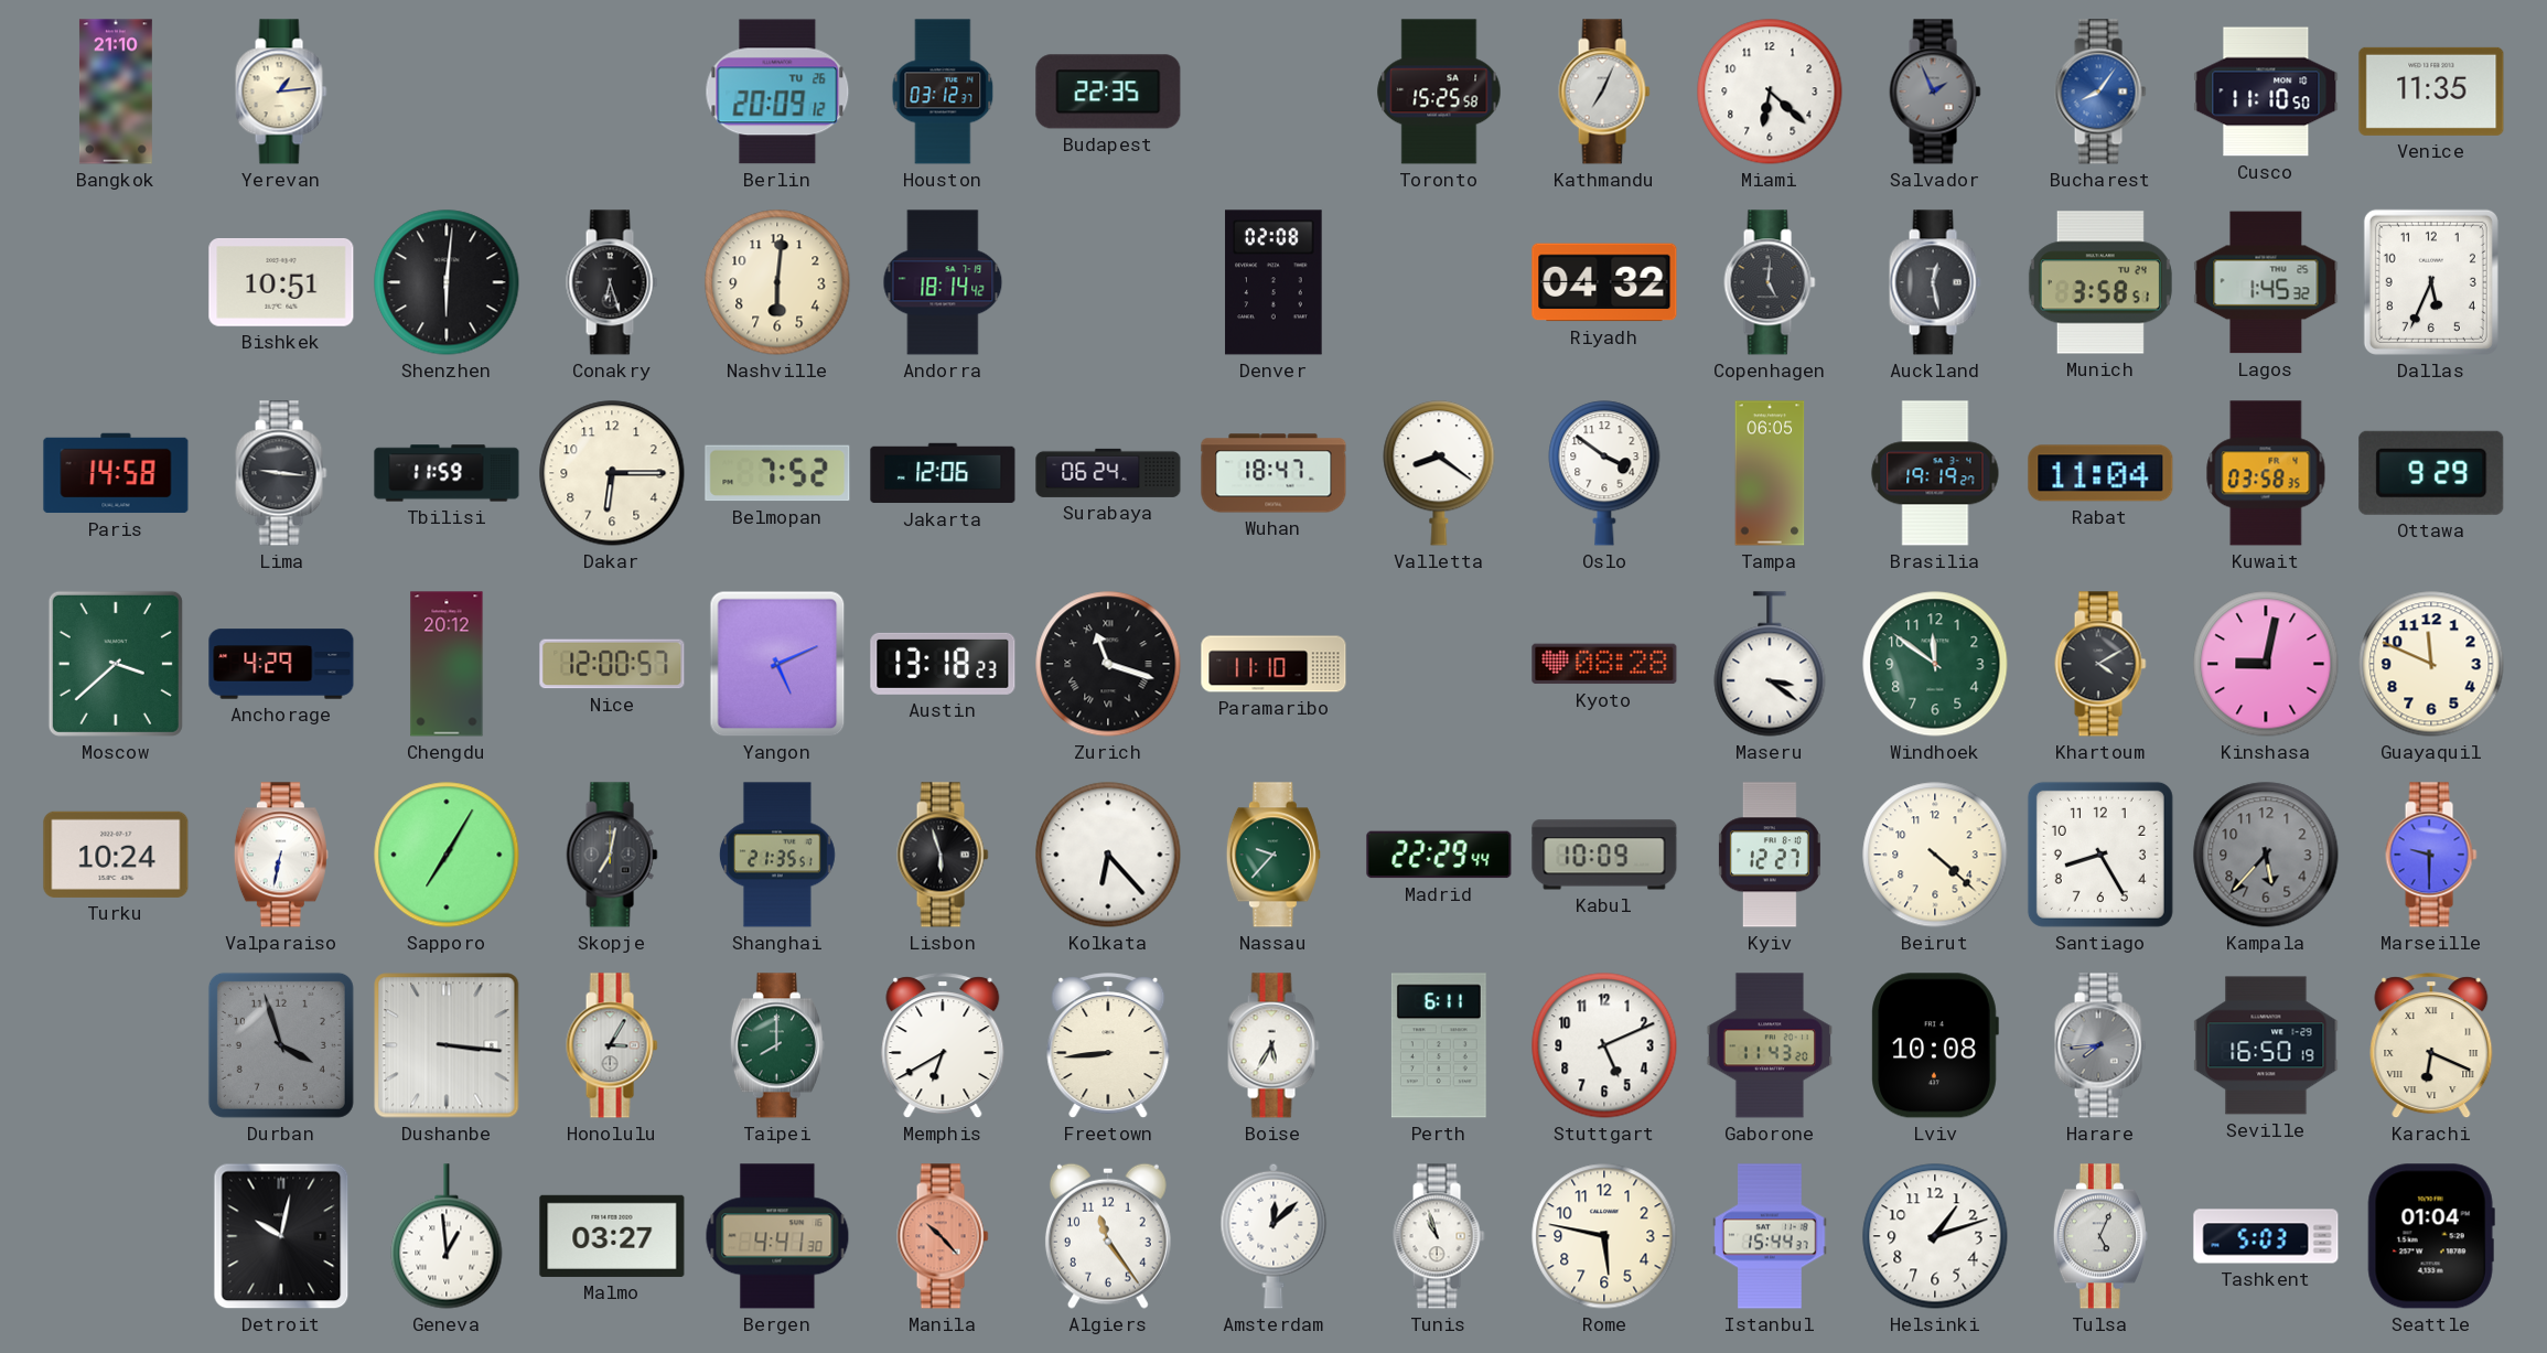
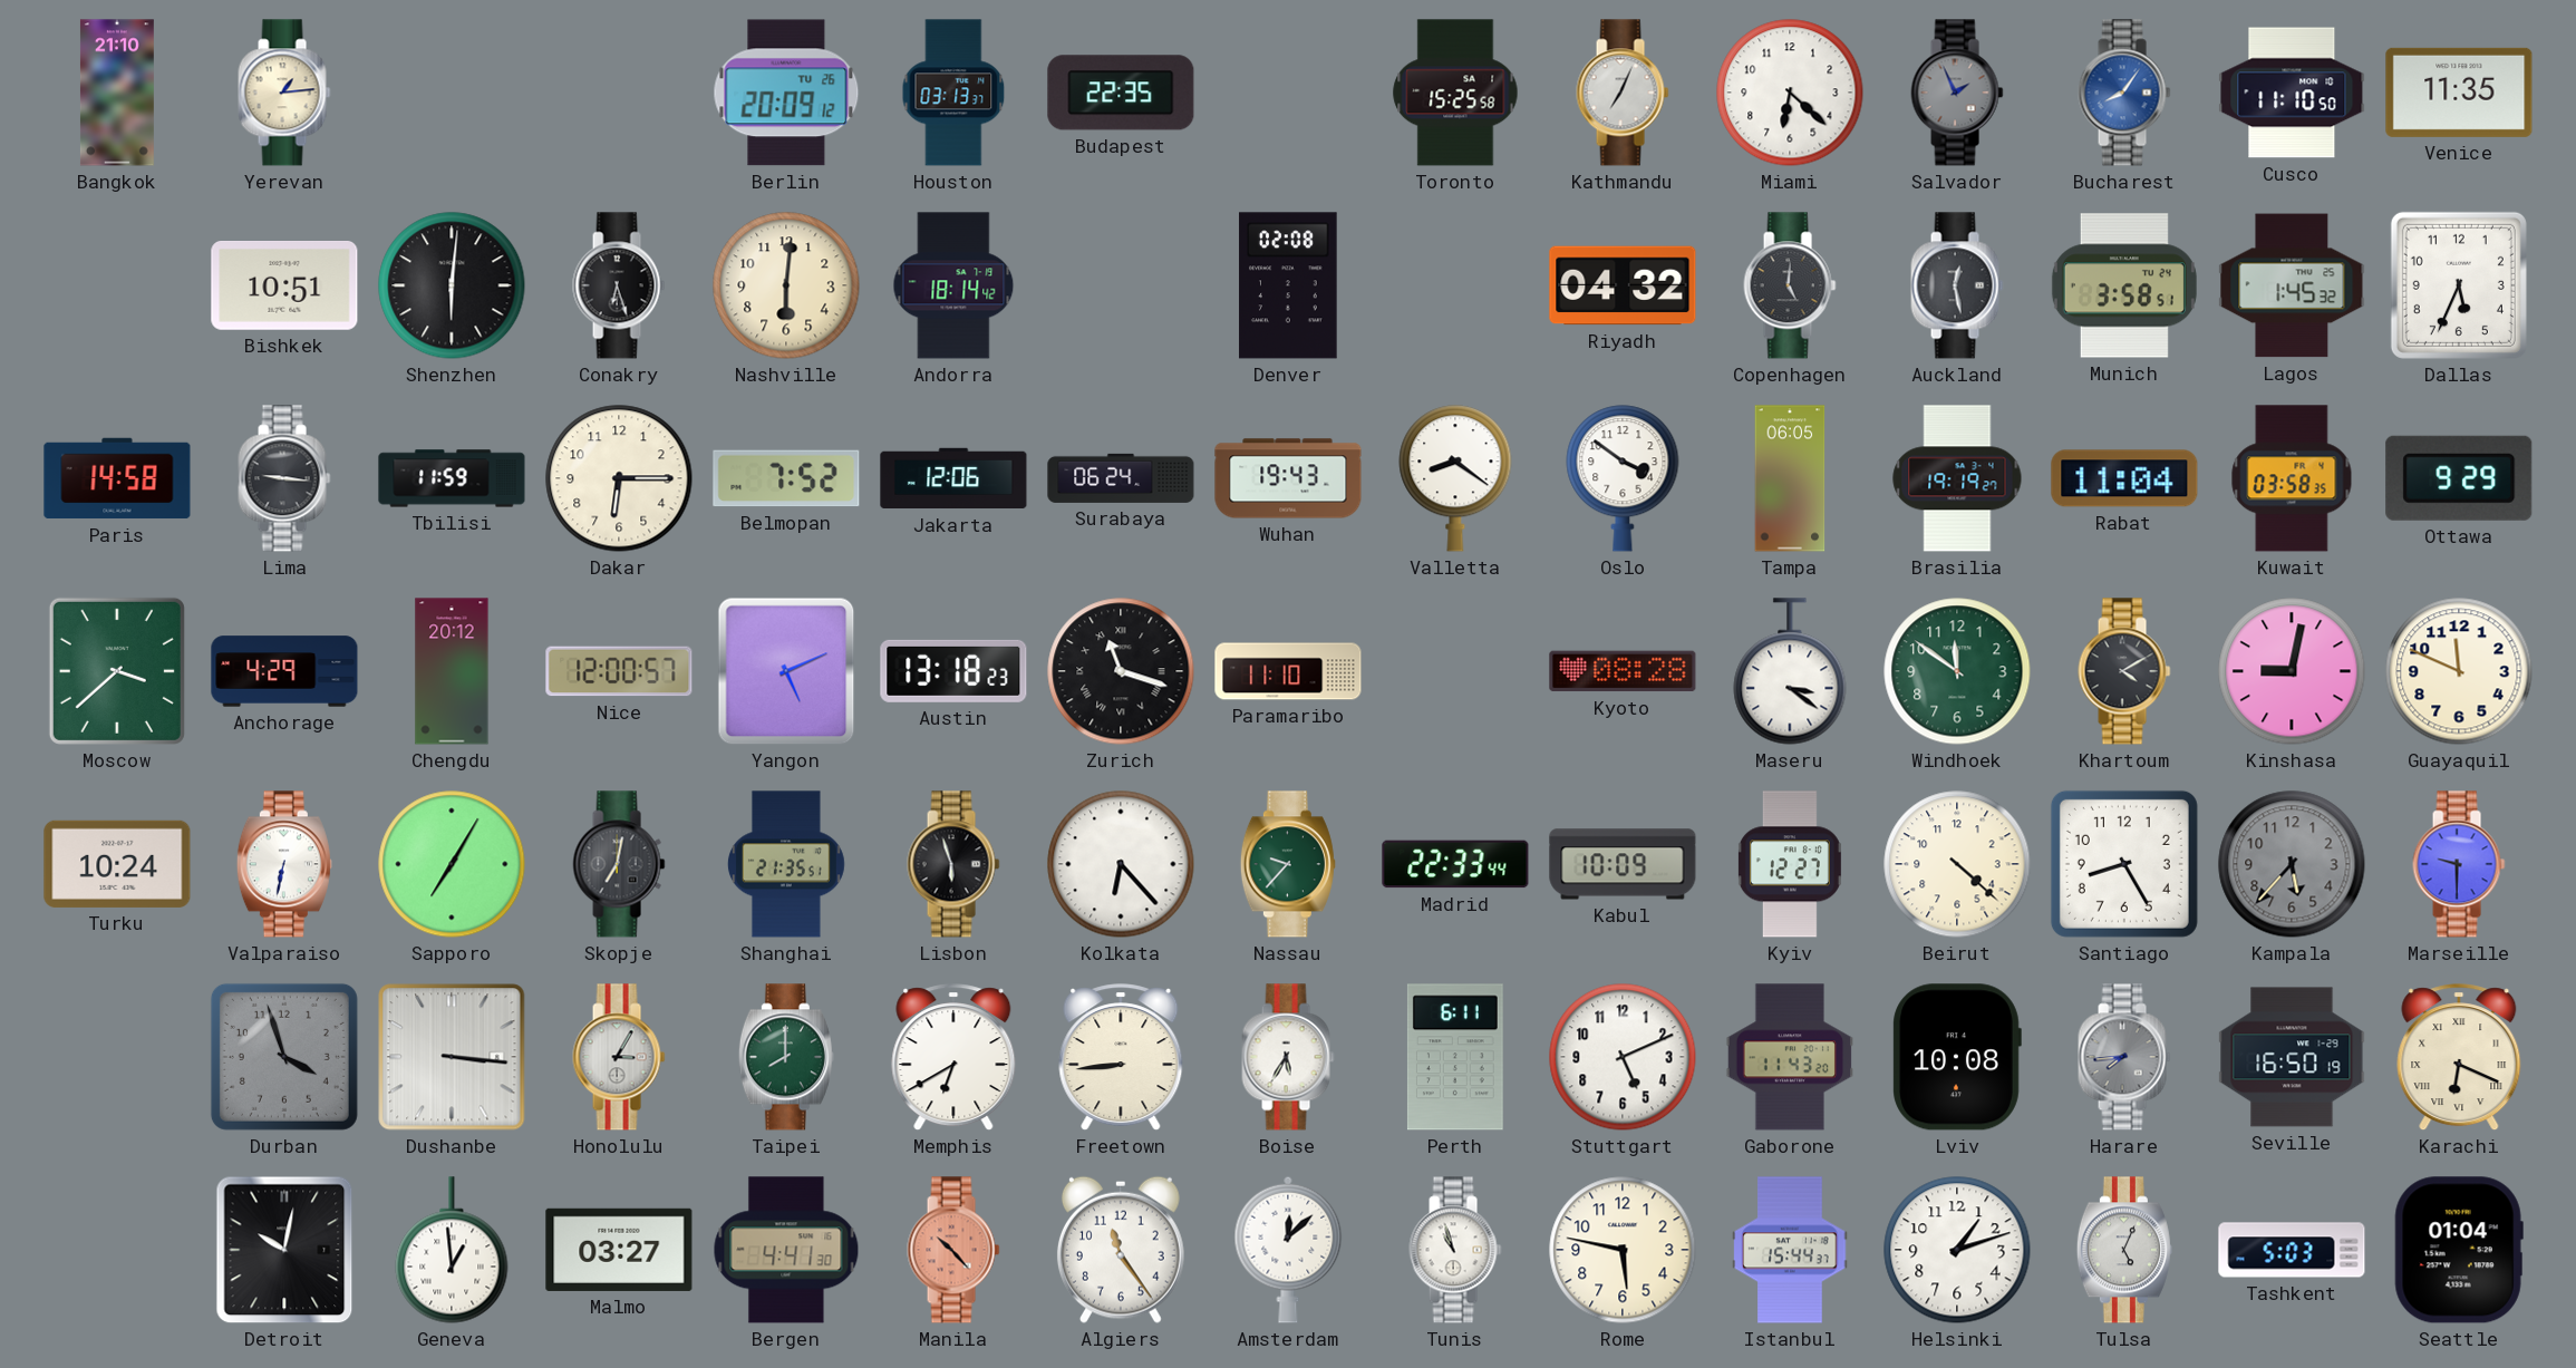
Houston: 03:12 -> 03:13
Wuhan: 18:47 -> 19:43
Madrid: 22:29 -> 22:33
